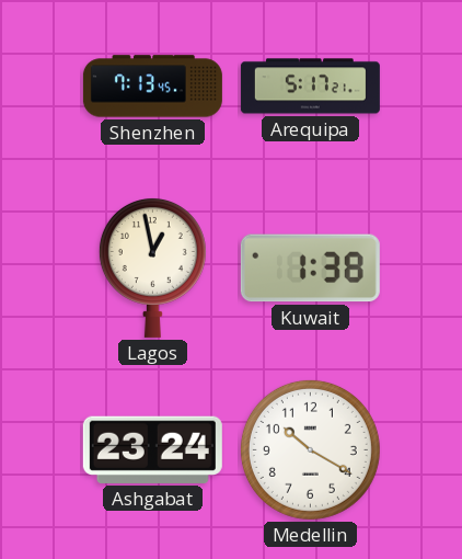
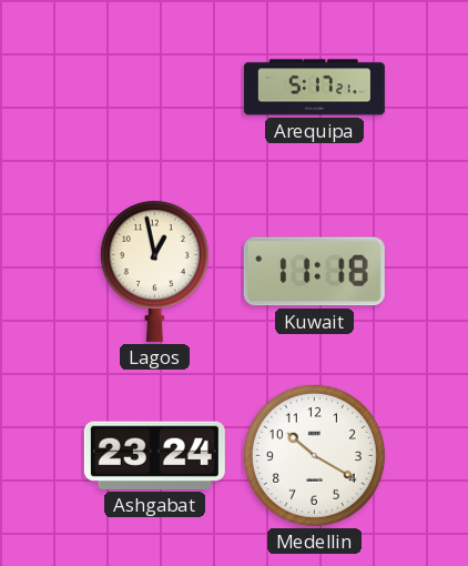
Shenzhen: 7:13 -> none
Kuwait: 1:38 -> 11:18
